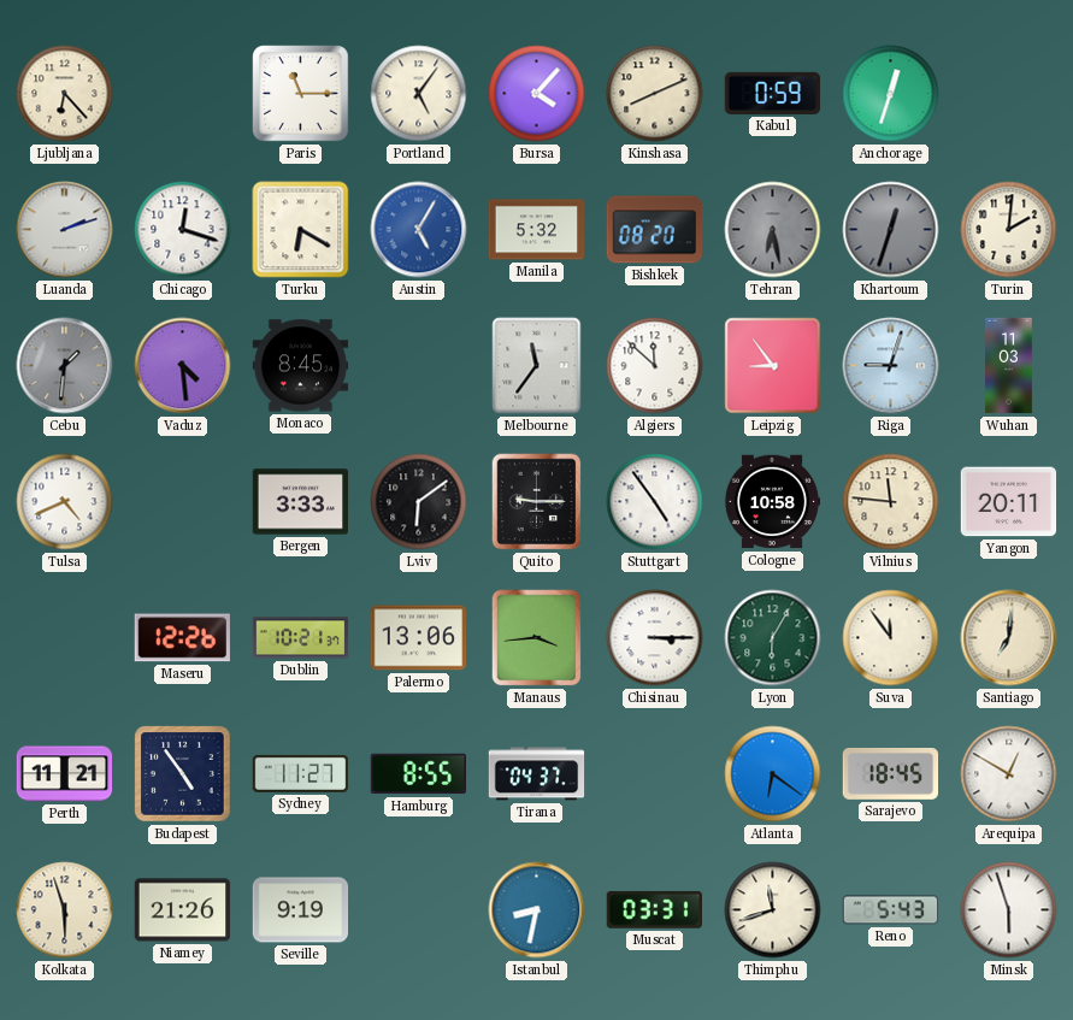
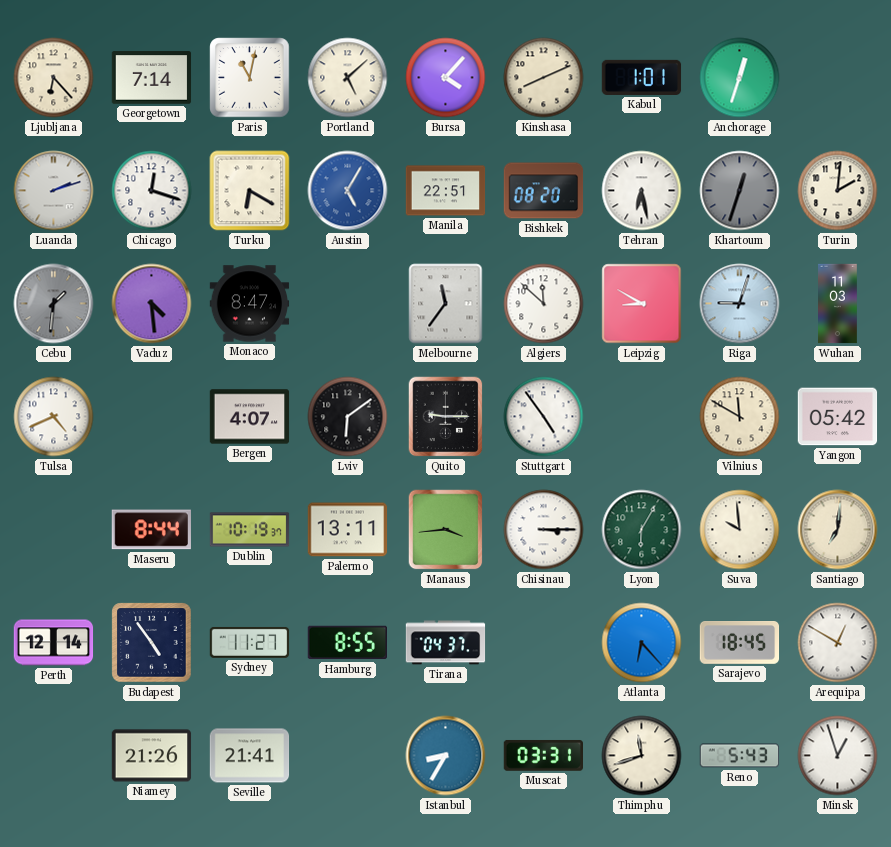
Georgetown: none -> 7:14
Paris: 11:15 -> 11:02
Portland: 5:06 -> 5:08
Kabul: 0:59 -> 1:01
Manila: 5:32 -> 22:51
Tehran dial: grey -> white
Monaco: 8:45 -> 8:47
Leipzig: 8:54 -> 8:50
Bergen: 3:33 -> 4:07
Cologne: 10:58 -> none
Vilnius: 11:46 -> 11:50
Yangon: 20:11 -> 05:42
Maseru: 12:26 -> 8:44
Dublin: 10:21 -> 10:19
Palermo: 13:06 -> 13:11
Suva: 11:54 -> 9:59
Perth: 11:21 -> 12:14
Atlanta: 6:21 -> 6:23
Kolkata: 5:57 -> none
Seville: 9:19 -> 21:41
Istanbul: 8:32 -> 8:35
Minsk: 5:57 -> 12:57
